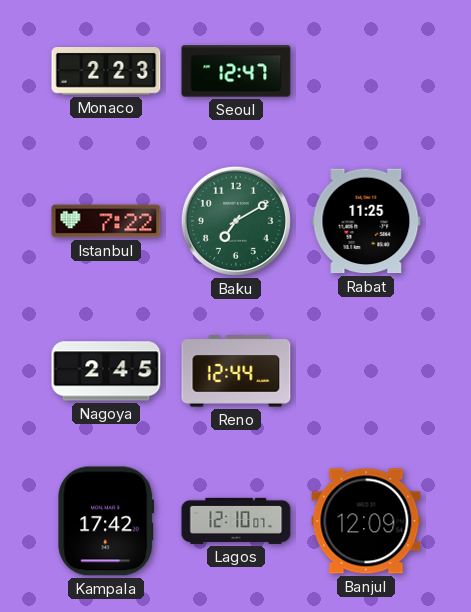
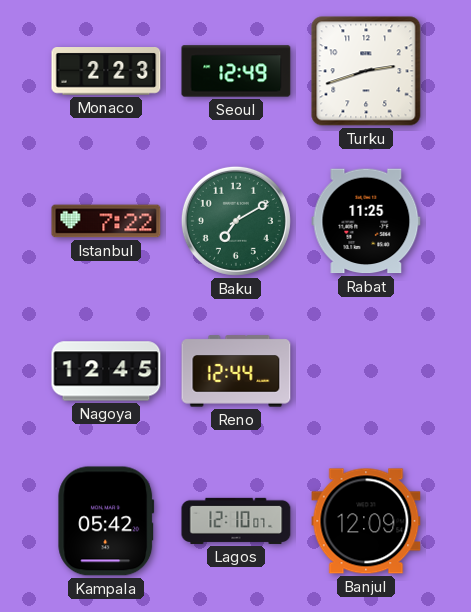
Seoul: 12:47 -> 12:49
Turku: none -> 2:42
Nagoya: 2:45 -> 12:45
Kampala: 17:42 -> 05:42
